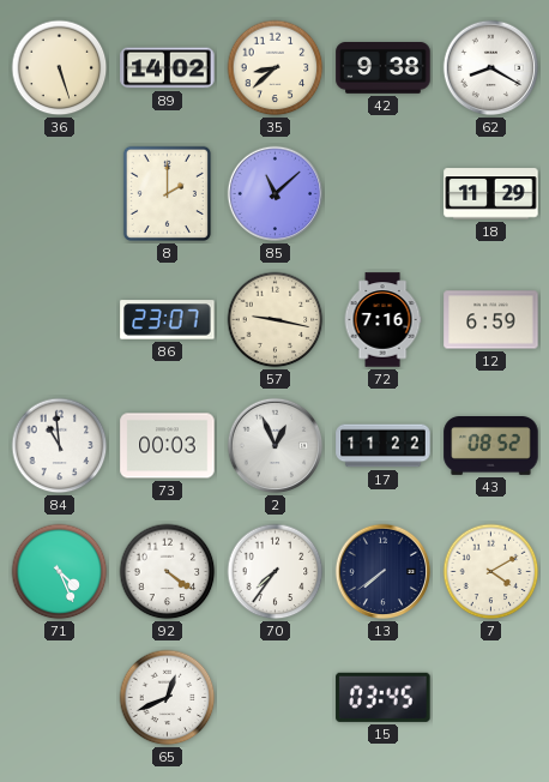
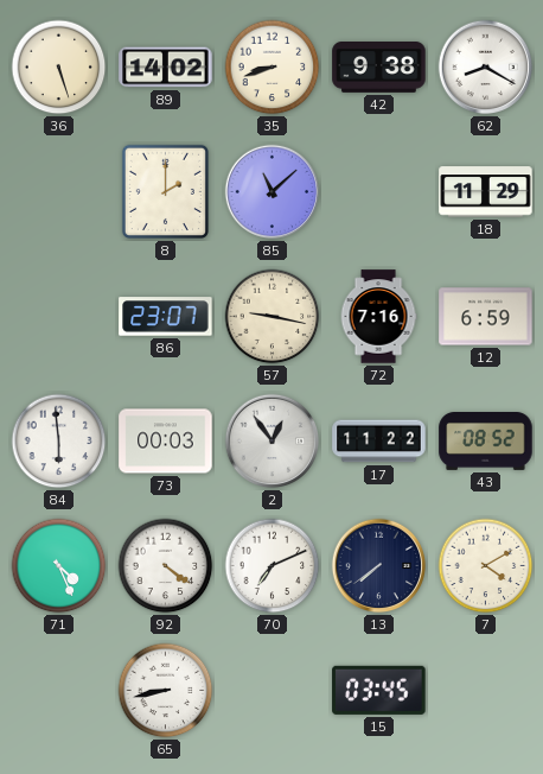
35: 8:38 -> 8:42
84: 10:59 -> 5:59
2: 12:56 -> 12:54
70: 7:36 -> 7:11
65: 12:41 -> 8:43
